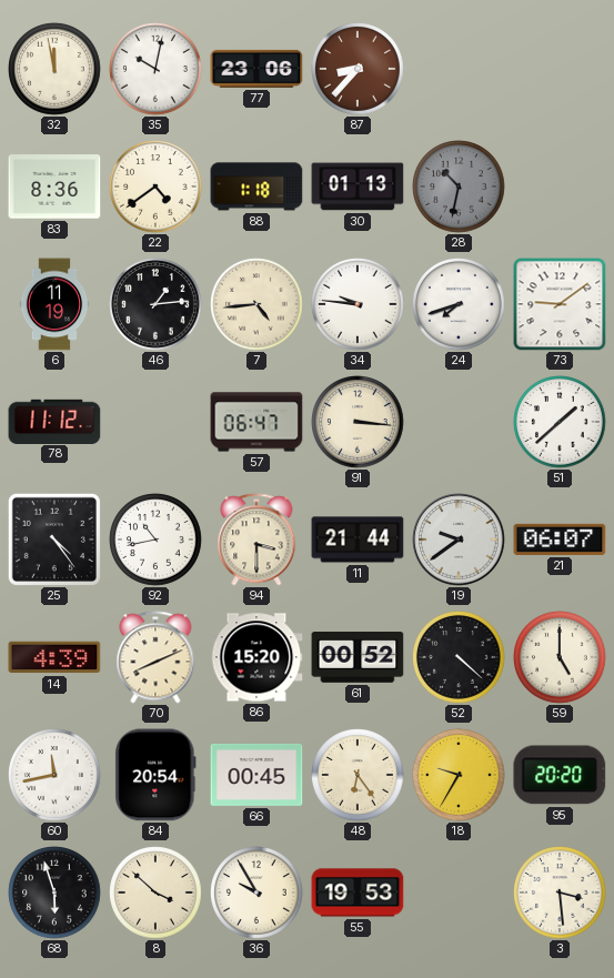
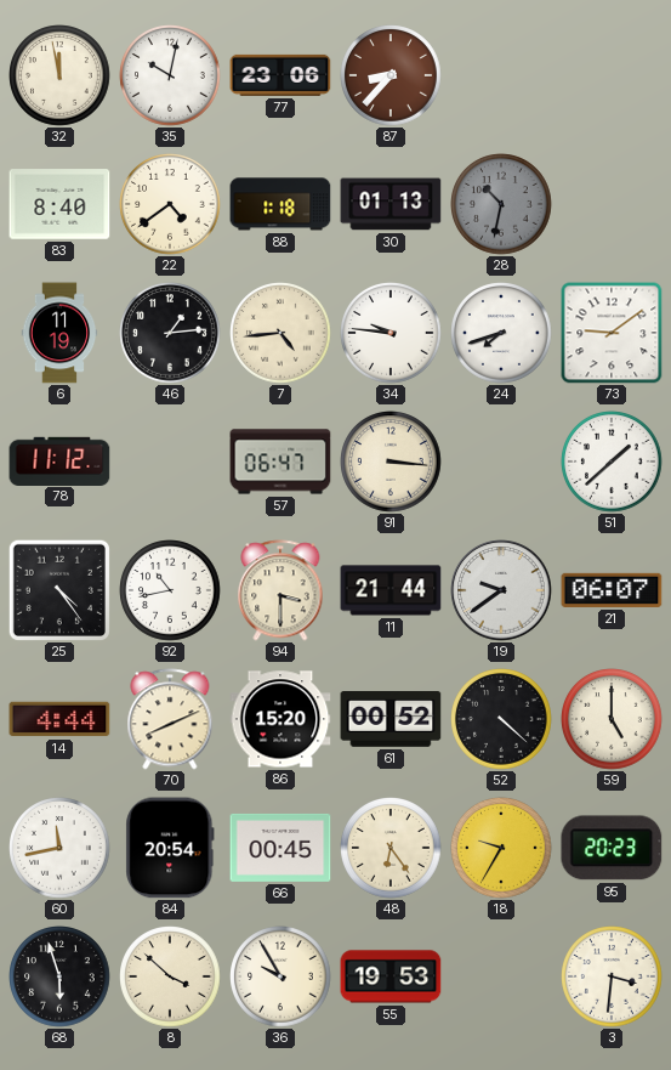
83: 8:36 -> 8:40
14: 4:39 -> 4:44
95: 20:20 -> 20:23
3: 3:29 -> 3:31
